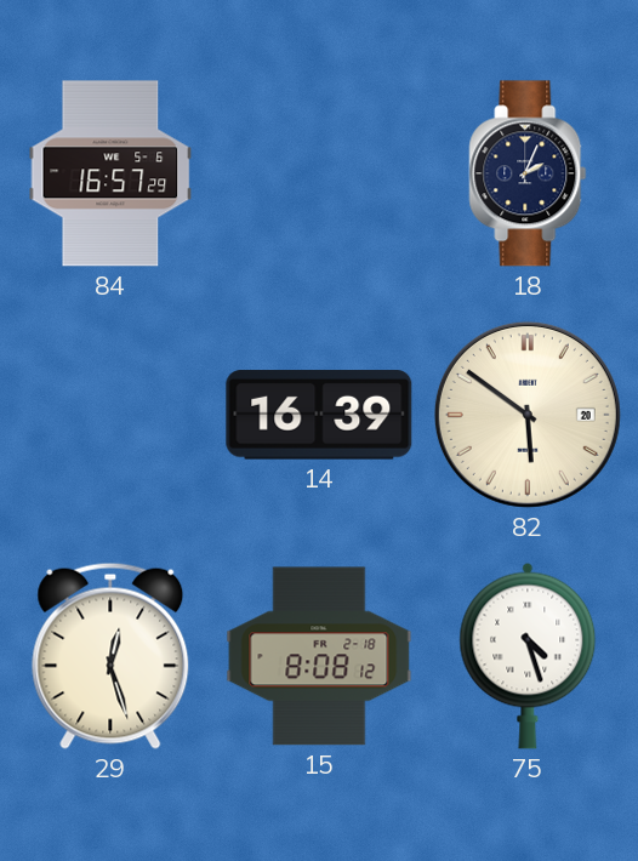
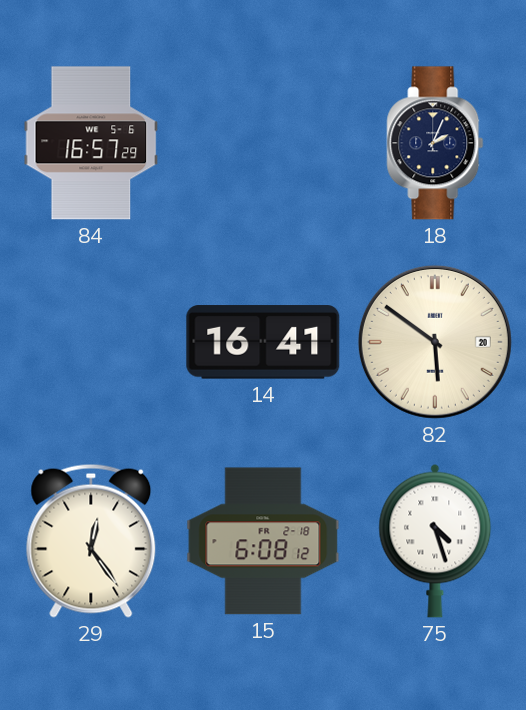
14: 16:39 -> 16:41
29: 12:27 -> 12:24
15: 8:08 -> 6:08
